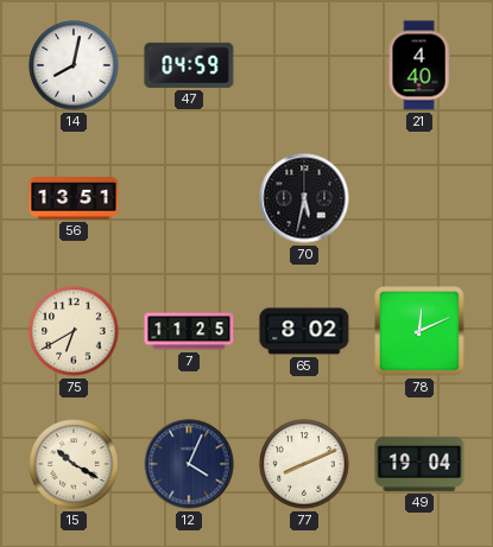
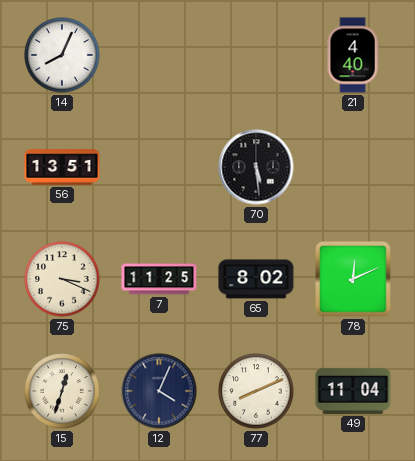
14: 8:02 -> 8:04
47: 04:59 -> none
70: 5:32 -> 5:29
75: 6:40 -> 3:19
15: 10:20 -> 12:33
49: 19:04 -> 11:04
